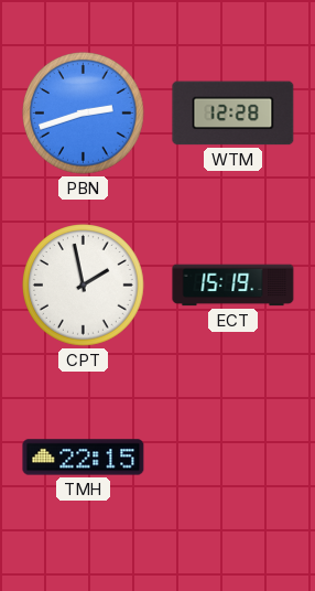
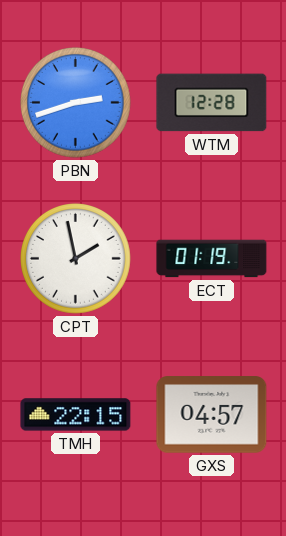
ECT: 15:19 -> 01:19
GXS: none -> 04:57
